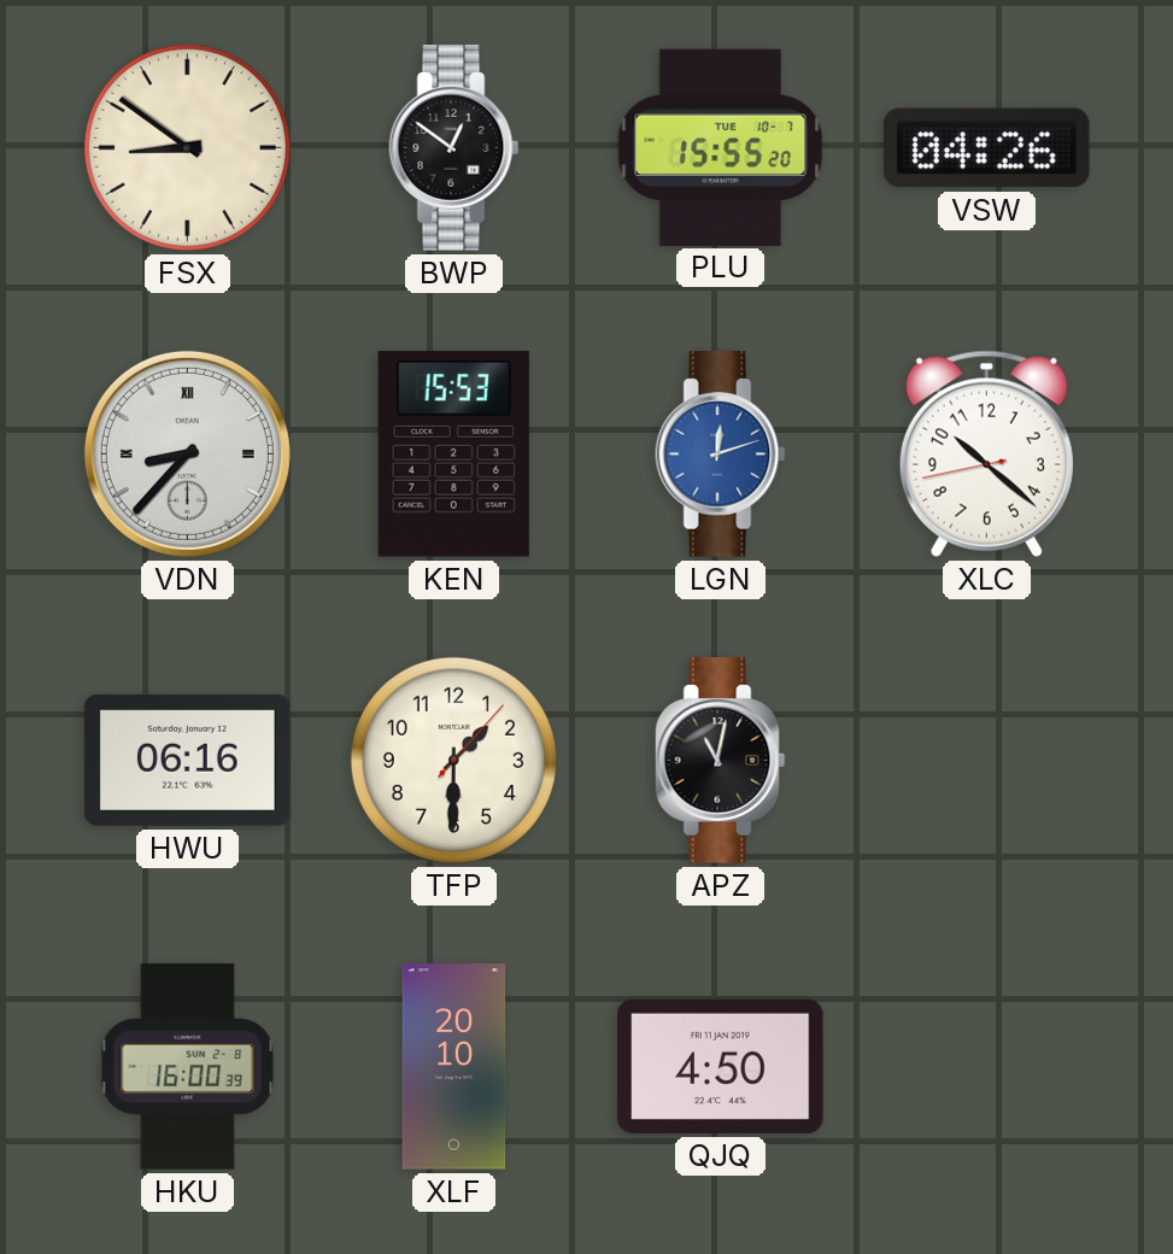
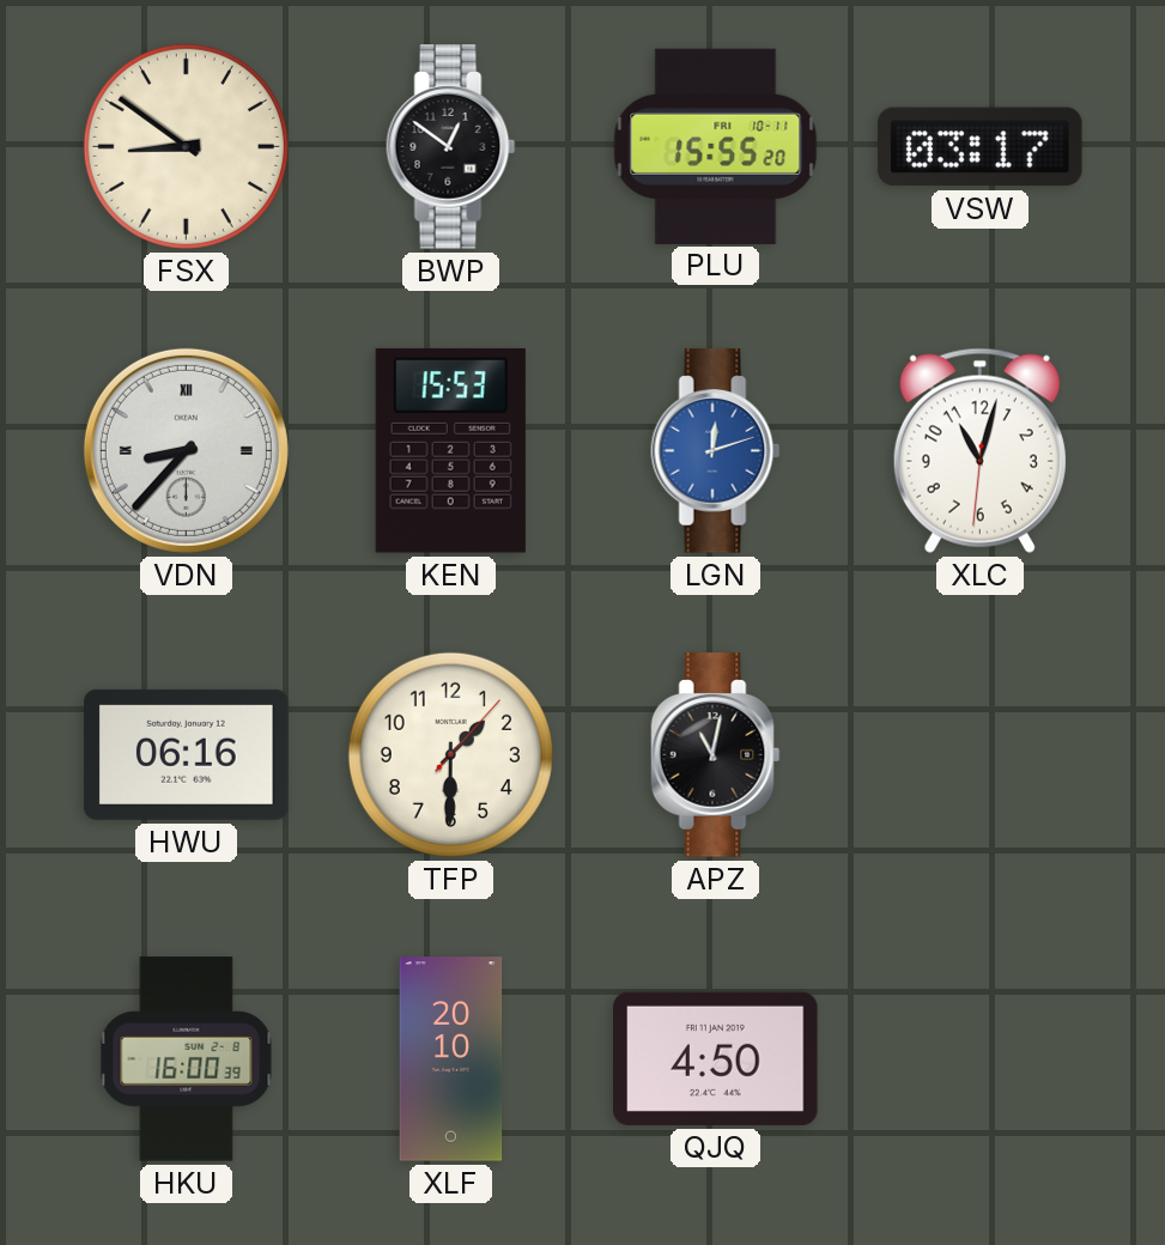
PLU date: TUE 10-7 -> FRI 10-11
VSW: 04:26 -> 03:17
XLC: 10:21 -> 11:02
